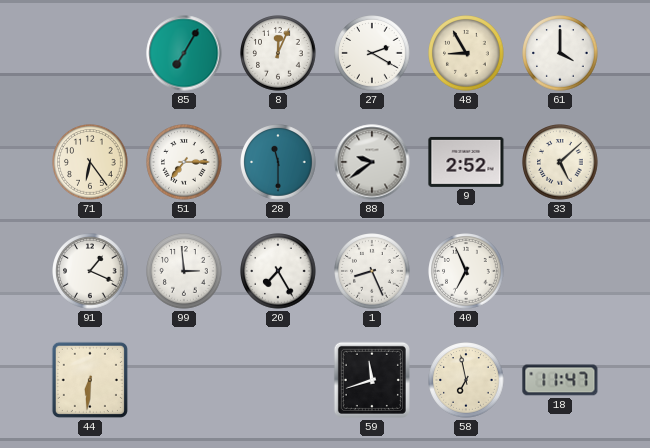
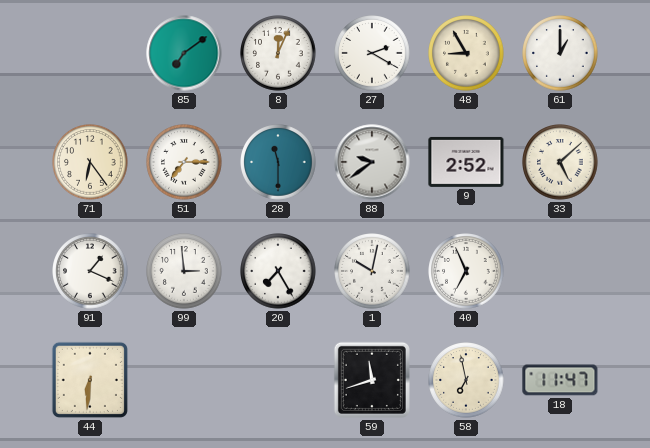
85: 7:05 -> 7:09
61: 4:00 -> 1:00
1: 8:26 -> 10:02
